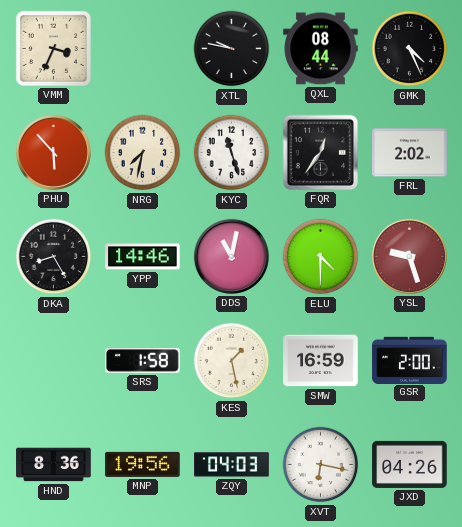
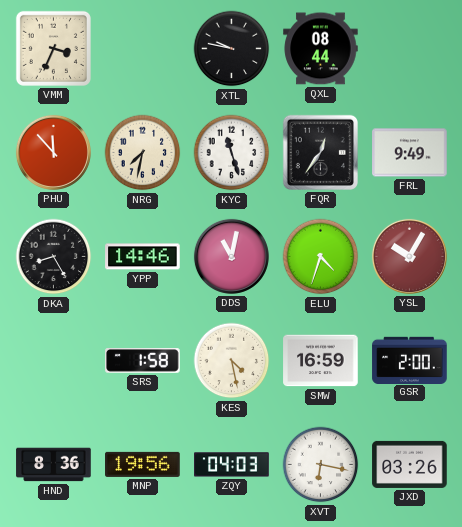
GMK: 4:26 -> none
PHU: 5:53 -> 11:53
FRL: 2:02 -> 9:49
ELU: 4:30 -> 4:33
YSL: 9:27 -> 10:05
KES: 1:28 -> 4:28
JXD: 04:26 -> 03:26
